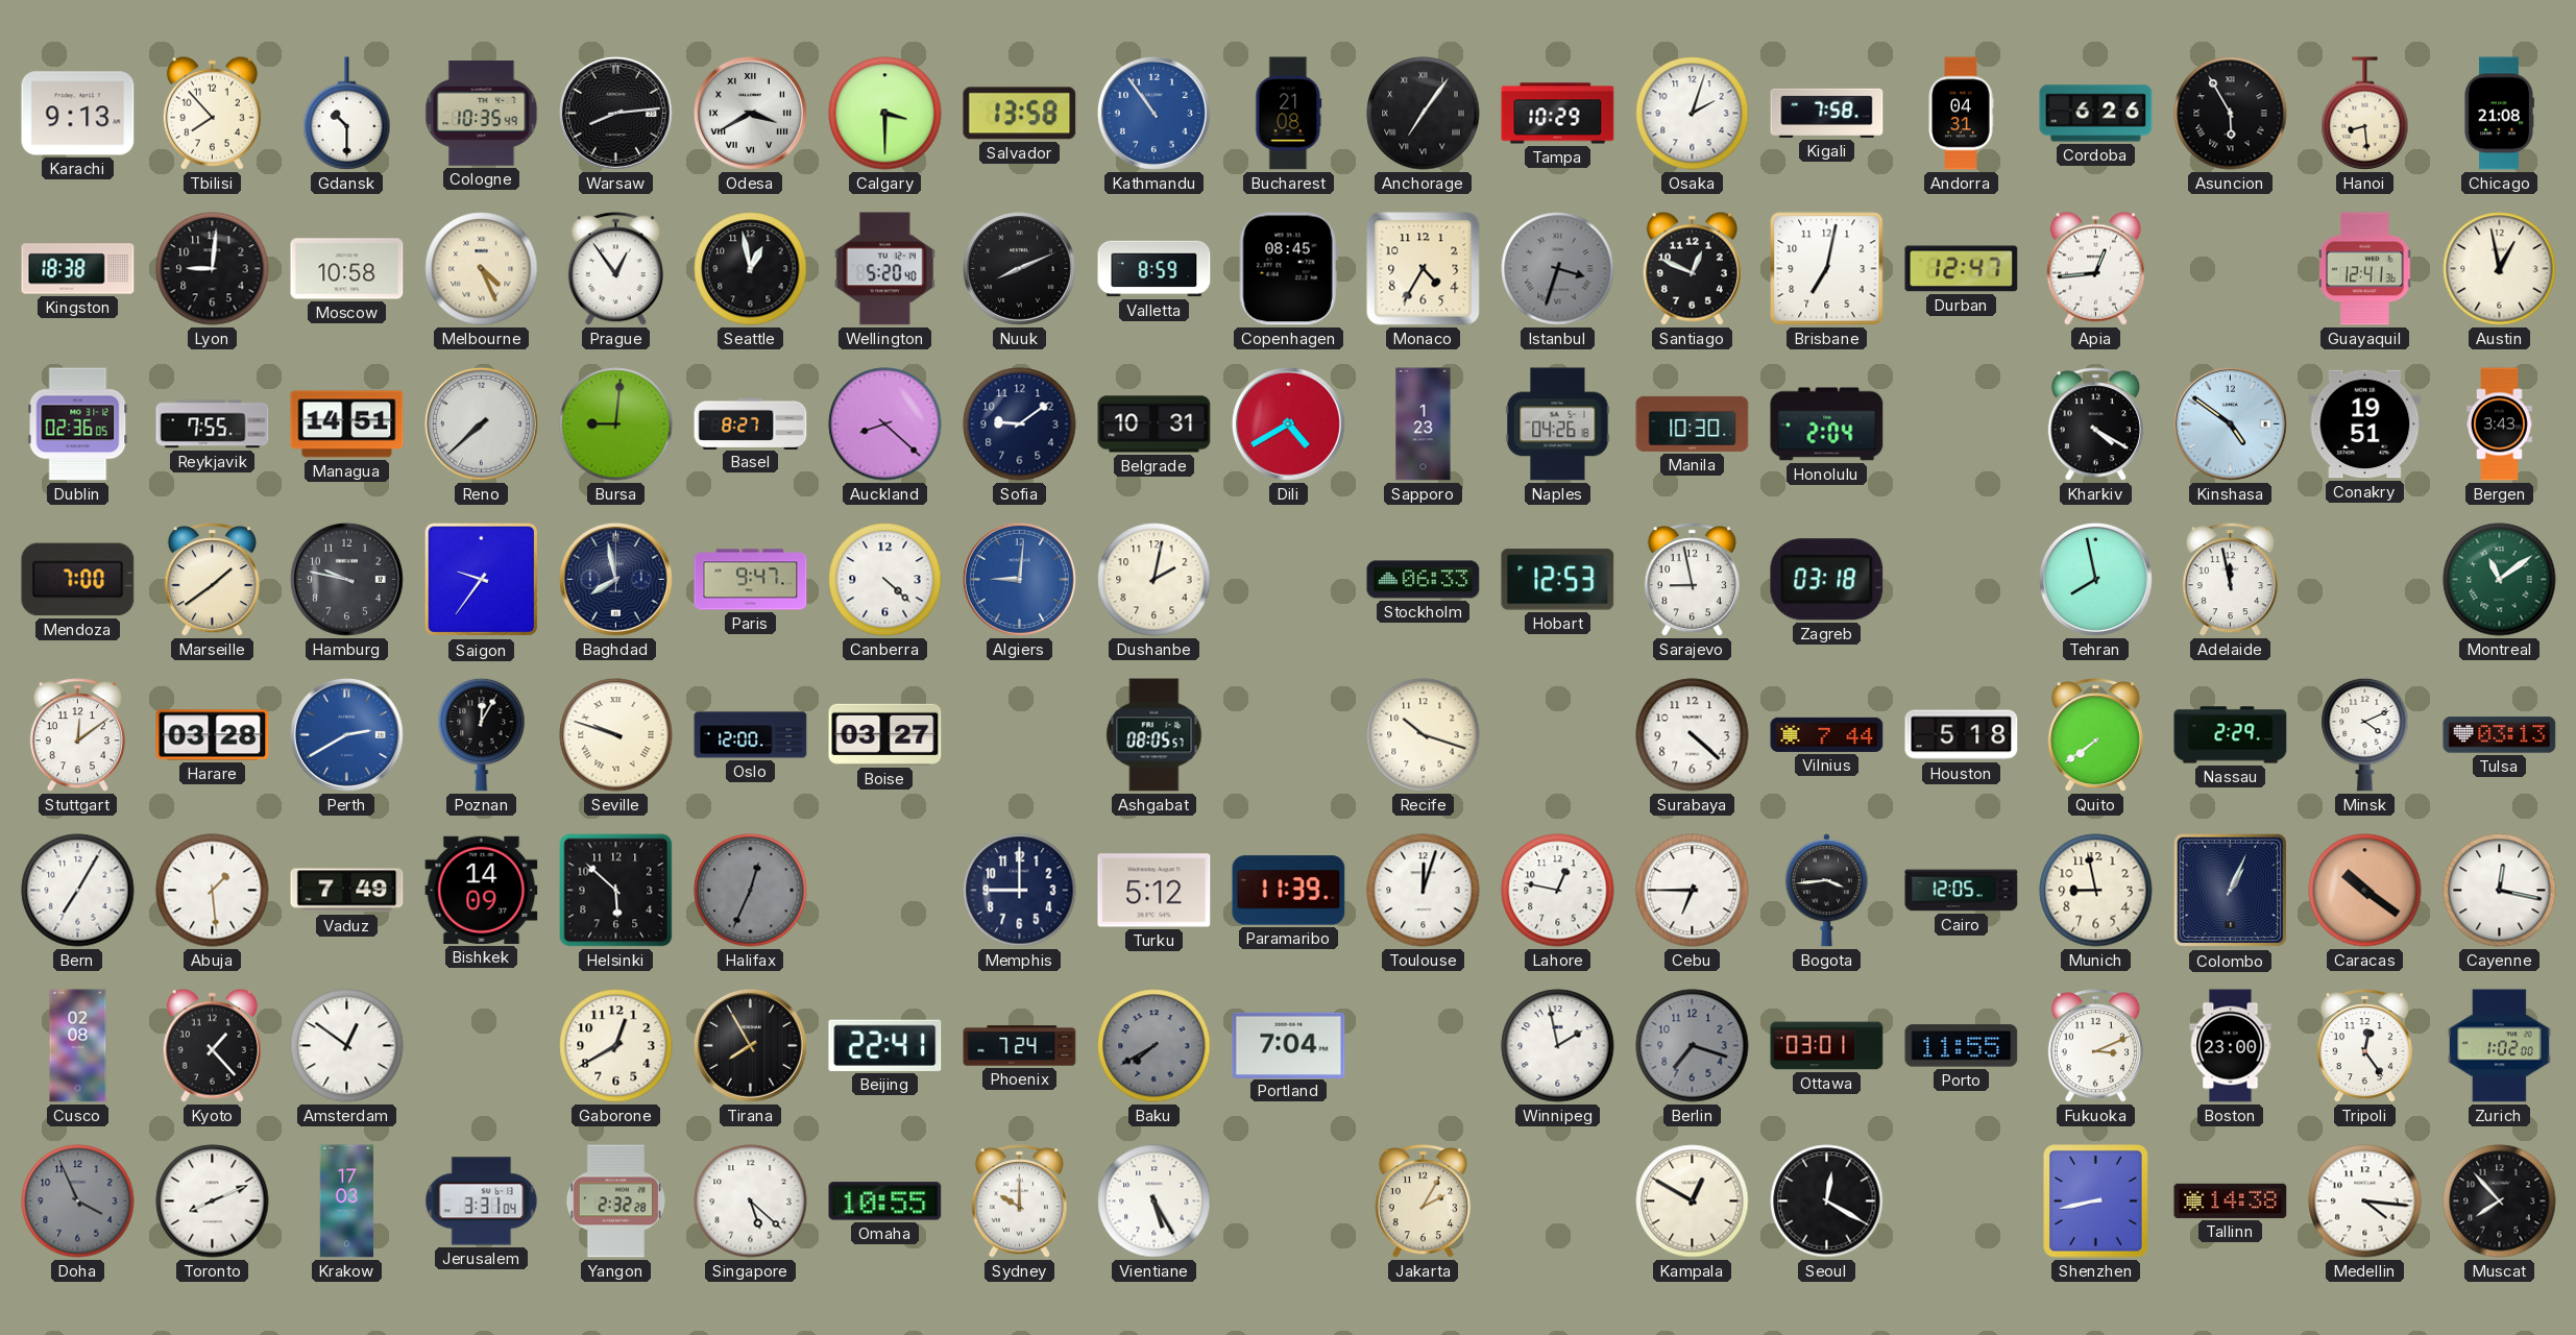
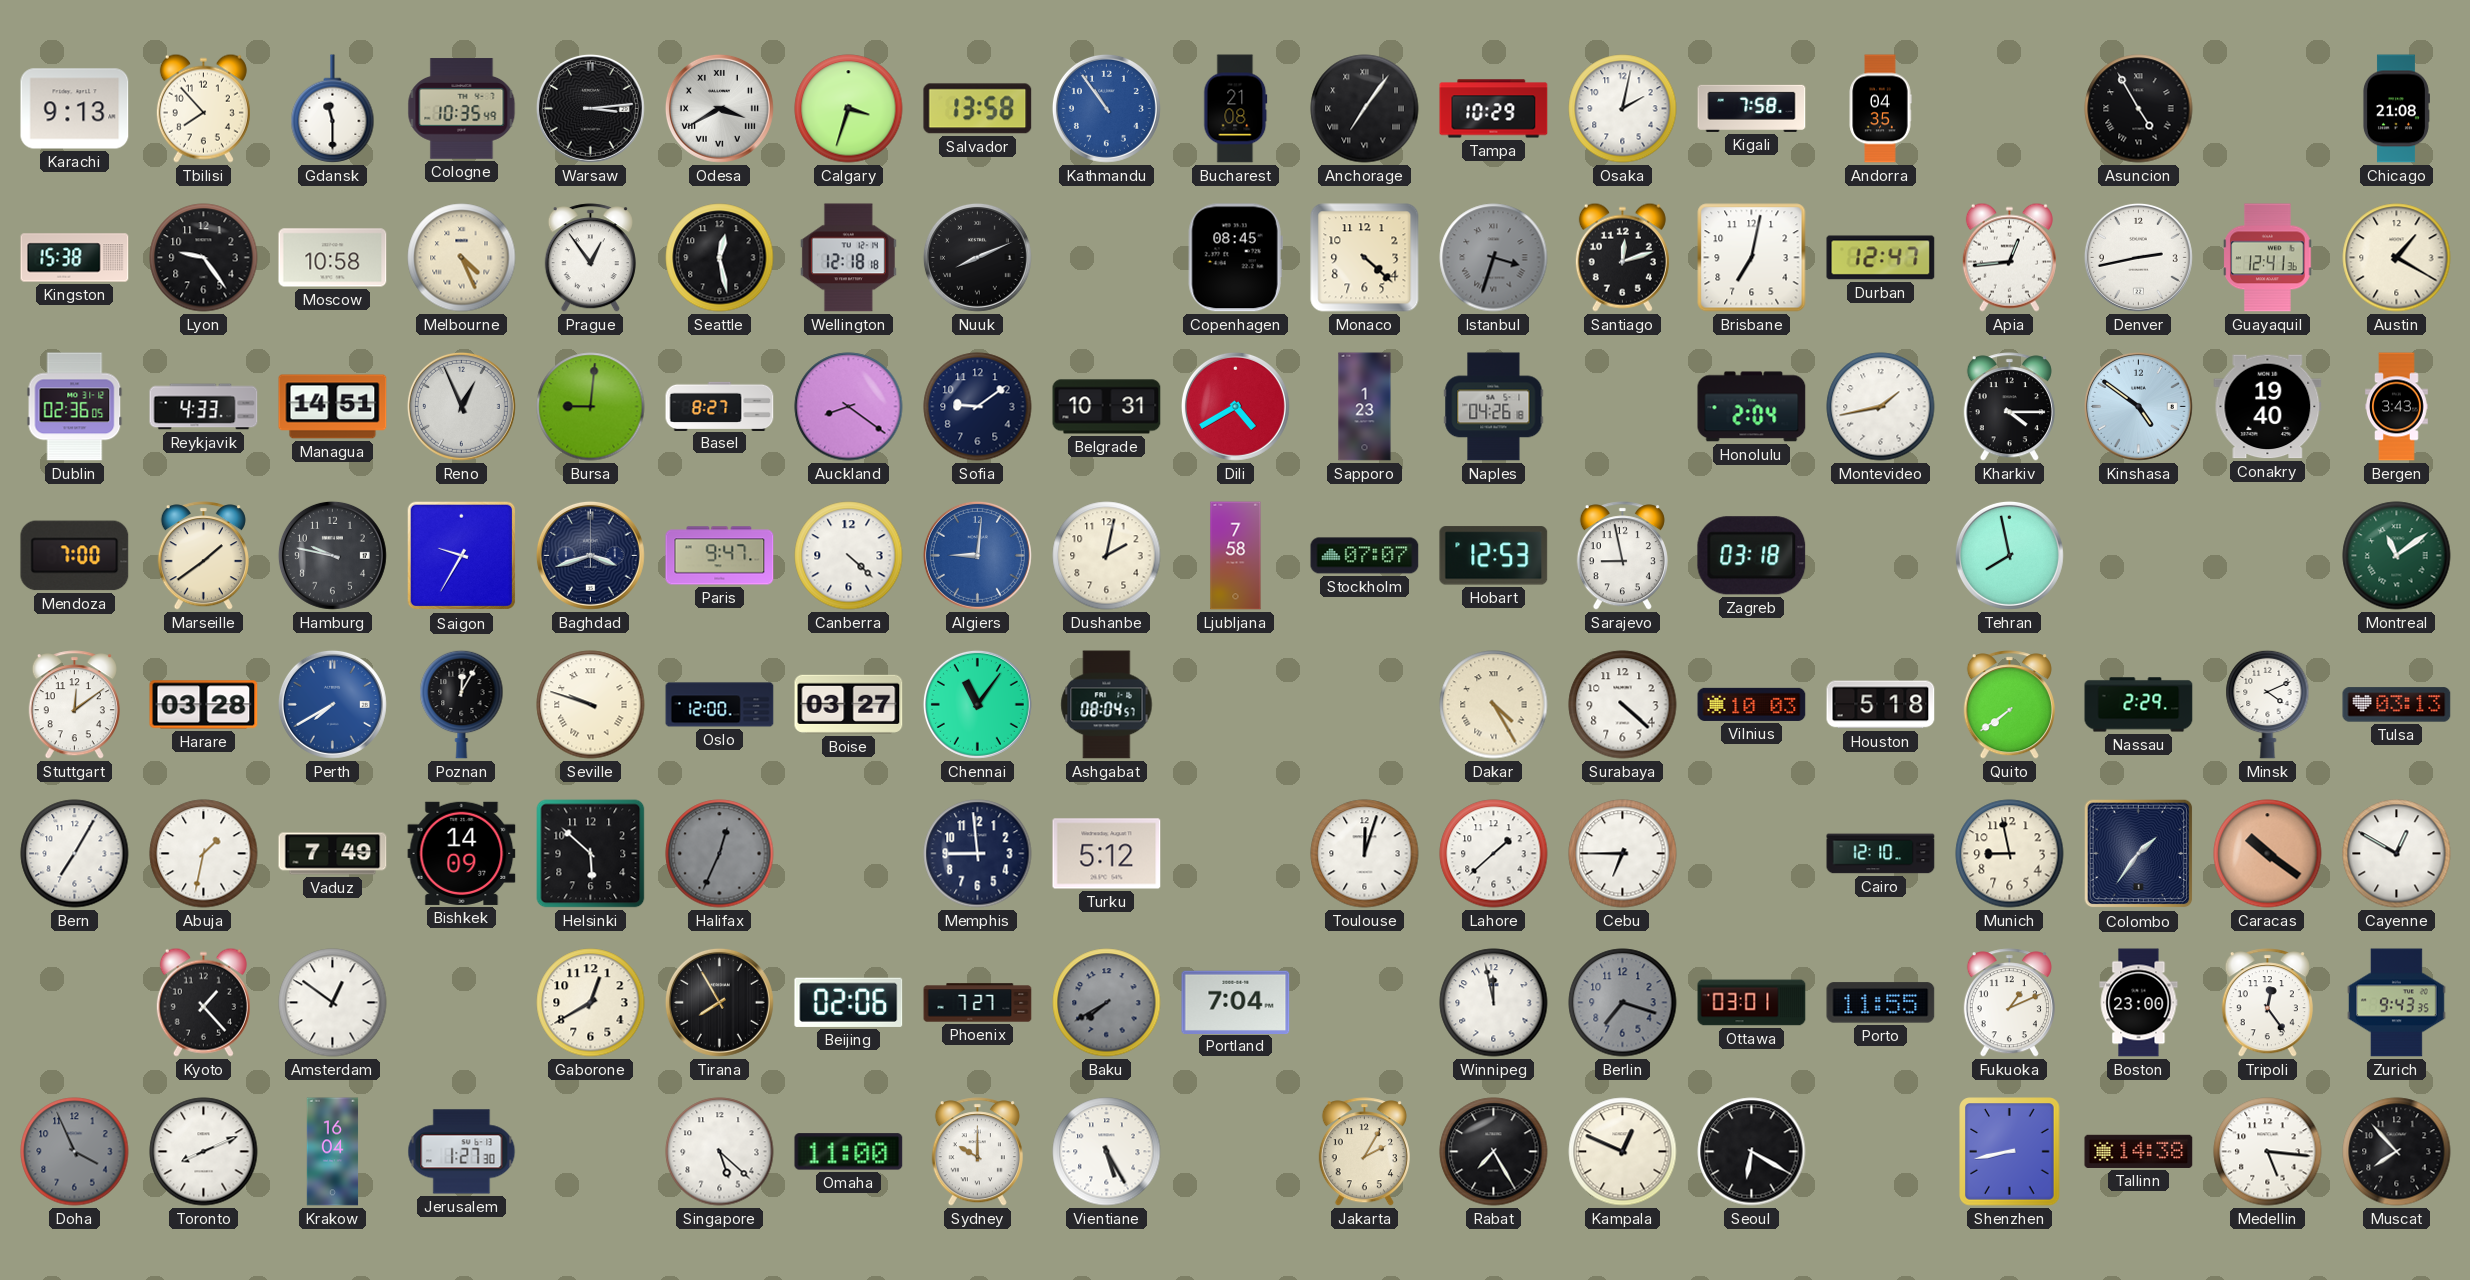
Gdansk: 10:30 -> 11:30
Warsaw: 8:14 -> 3:14
Calgary: 3:30 -> 3:33
Osaka: 2:03 -> 2:02
Andorra: 04:31 -> 04:35
Cordoba: 6:26 -> none
Asuncion: 5:55 -> 4:55
Hanoi: 8:29 -> none
Kingston: 18:38 -> 15:38
Lyon: 9:01 -> 9:24
Seattle: 12:58 -> 12:28
Wellington: 5:20 -> 12:18
Valletta: 8:59 -> none
Monaco: 4:35 -> 4:22
Santiago: 12:49 -> 12:12
Denver: none -> 2:43
Austin: 12:58 -> 1:20
Reykjavik: 7:55 -> 4:33
Reno: 7:38 -> 12:56
Auckland: 8:22 -> 8:21
Manila: 10:30 -> none
Montevideo: none -> 1:43
Kharkiv: 4:20 -> 4:15
Conakry: 19:51 -> 19:40
Saigon: 9:36 -> 9:35
Baghdad: 7:58 -> 3:42
Ljubljana: none -> 7:58
Stockholm: 06:33 -> 07:07
Adelaide: 11:58 -> none
Perth: 2:40 -> 7:40
Chennai: none -> 11:06
Ashgabat: 08:05 -> 08:04
Recife: 10:18 -> none
Dakar: none -> 4:25
Vilnius: 7:44 -> 10:03
Abuja: 1:29 -> 1:32
Memphis: 9:00 -> 8:59
Paramaribo: 11:39 -> none
Lahore: 12:47 -> 1:38
Bogota: 3:44 -> none
Cairo: 12:05 -> 12:10
Colombo: 1:04 -> 1:36
Cayenne: 12:17 -> 12:50
Cusco: 02:08 -> none
Beijing: 22:41 -> 02:06
Phoenix: 7:24 -> 7:27
Winnipeg: 1:58 -> 11:58
Fukuoka: 3:11 -> 1:11
Zurich: 1:02 -> 9:43
Krakow: 17:03 -> 16:04
Jerusalem: 3:31 -> 1:27
Yangon: 2:32 -> none
Omaha: 10:55 -> 11:00
Rabat: none -> 7:25
Kampala: 12:50 -> 12:49
Seoul: 12:20 -> 6:20
Medellin: 4:16 -> 5:16
